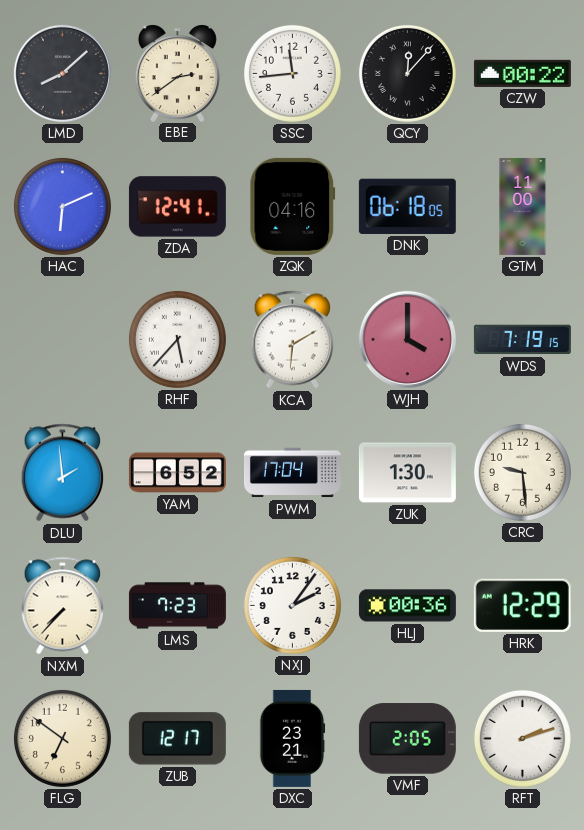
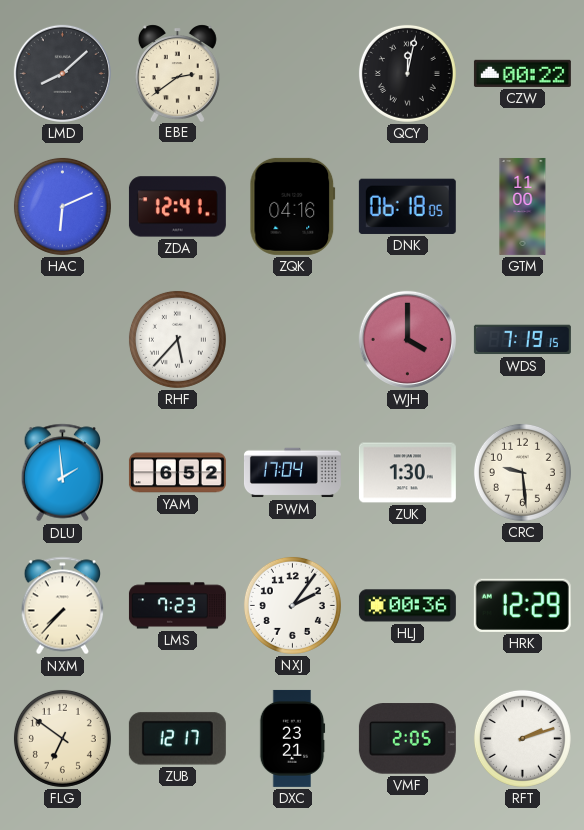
SSC: 11:44 -> none
QCY: 12:07 -> 12:02
KCA: 6:10 -> none
